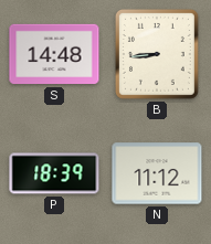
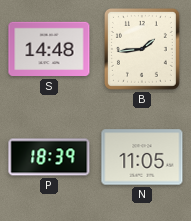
B: 8:44 -> 1:44
N: 11:12 -> 11:05
